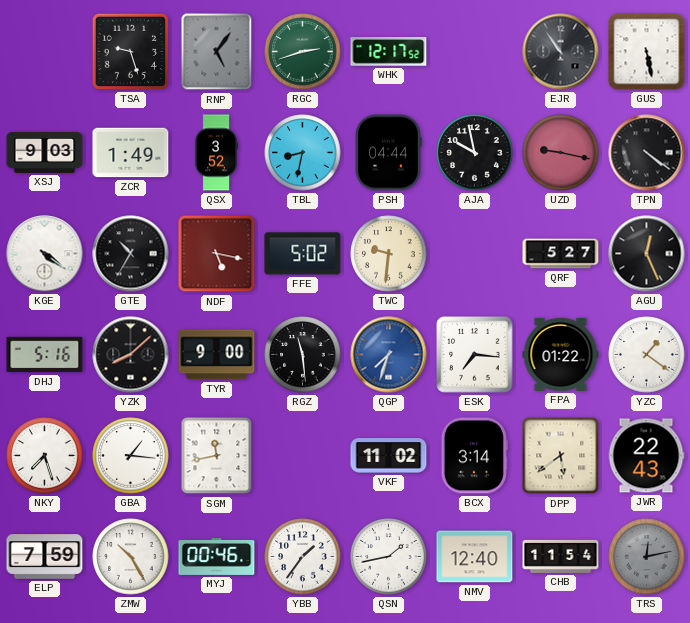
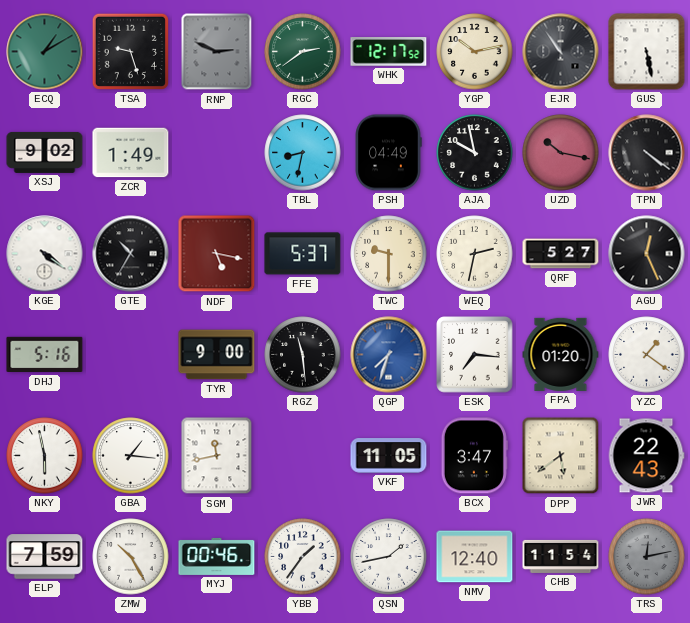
ECQ: none -> 1:10
RNP: 5:06 -> 2:49
RGC: 2:42 -> 2:39
YGP: none -> 10:13
XSJ: 9:03 -> 9:02
QSX: 3:52 -> none
PSH: 04:44 -> 04:49
UZD: 9:17 -> 10:17
FFE: 5:02 -> 5:37
TWC: 9:31 -> 9:30
WEQ: none -> 2:32
YZK: 8:08 -> none
FPA: 01:22 -> 01:20
NKY: 7:27 -> 5:58
VKF: 11:02 -> 11:05
BCX: 3:14 -> 3:47
